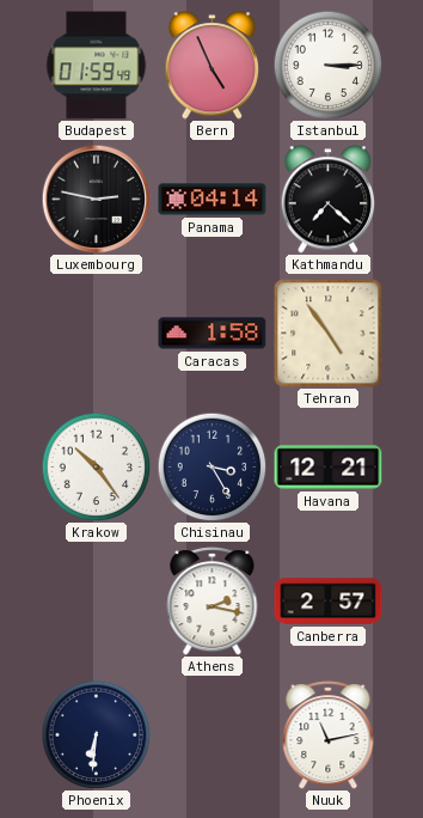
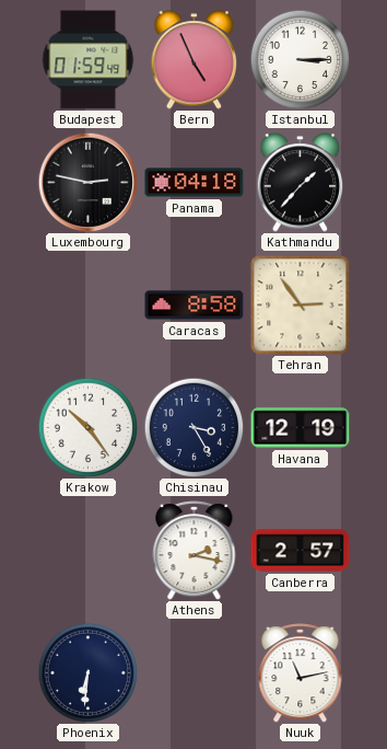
Panama: 04:14 -> 04:18
Kathmandu: 7:22 -> 1:37
Caracas: 1:58 -> 8:58
Tehran: 4:54 -> 2:54
Havana: 12:21 -> 12:19
